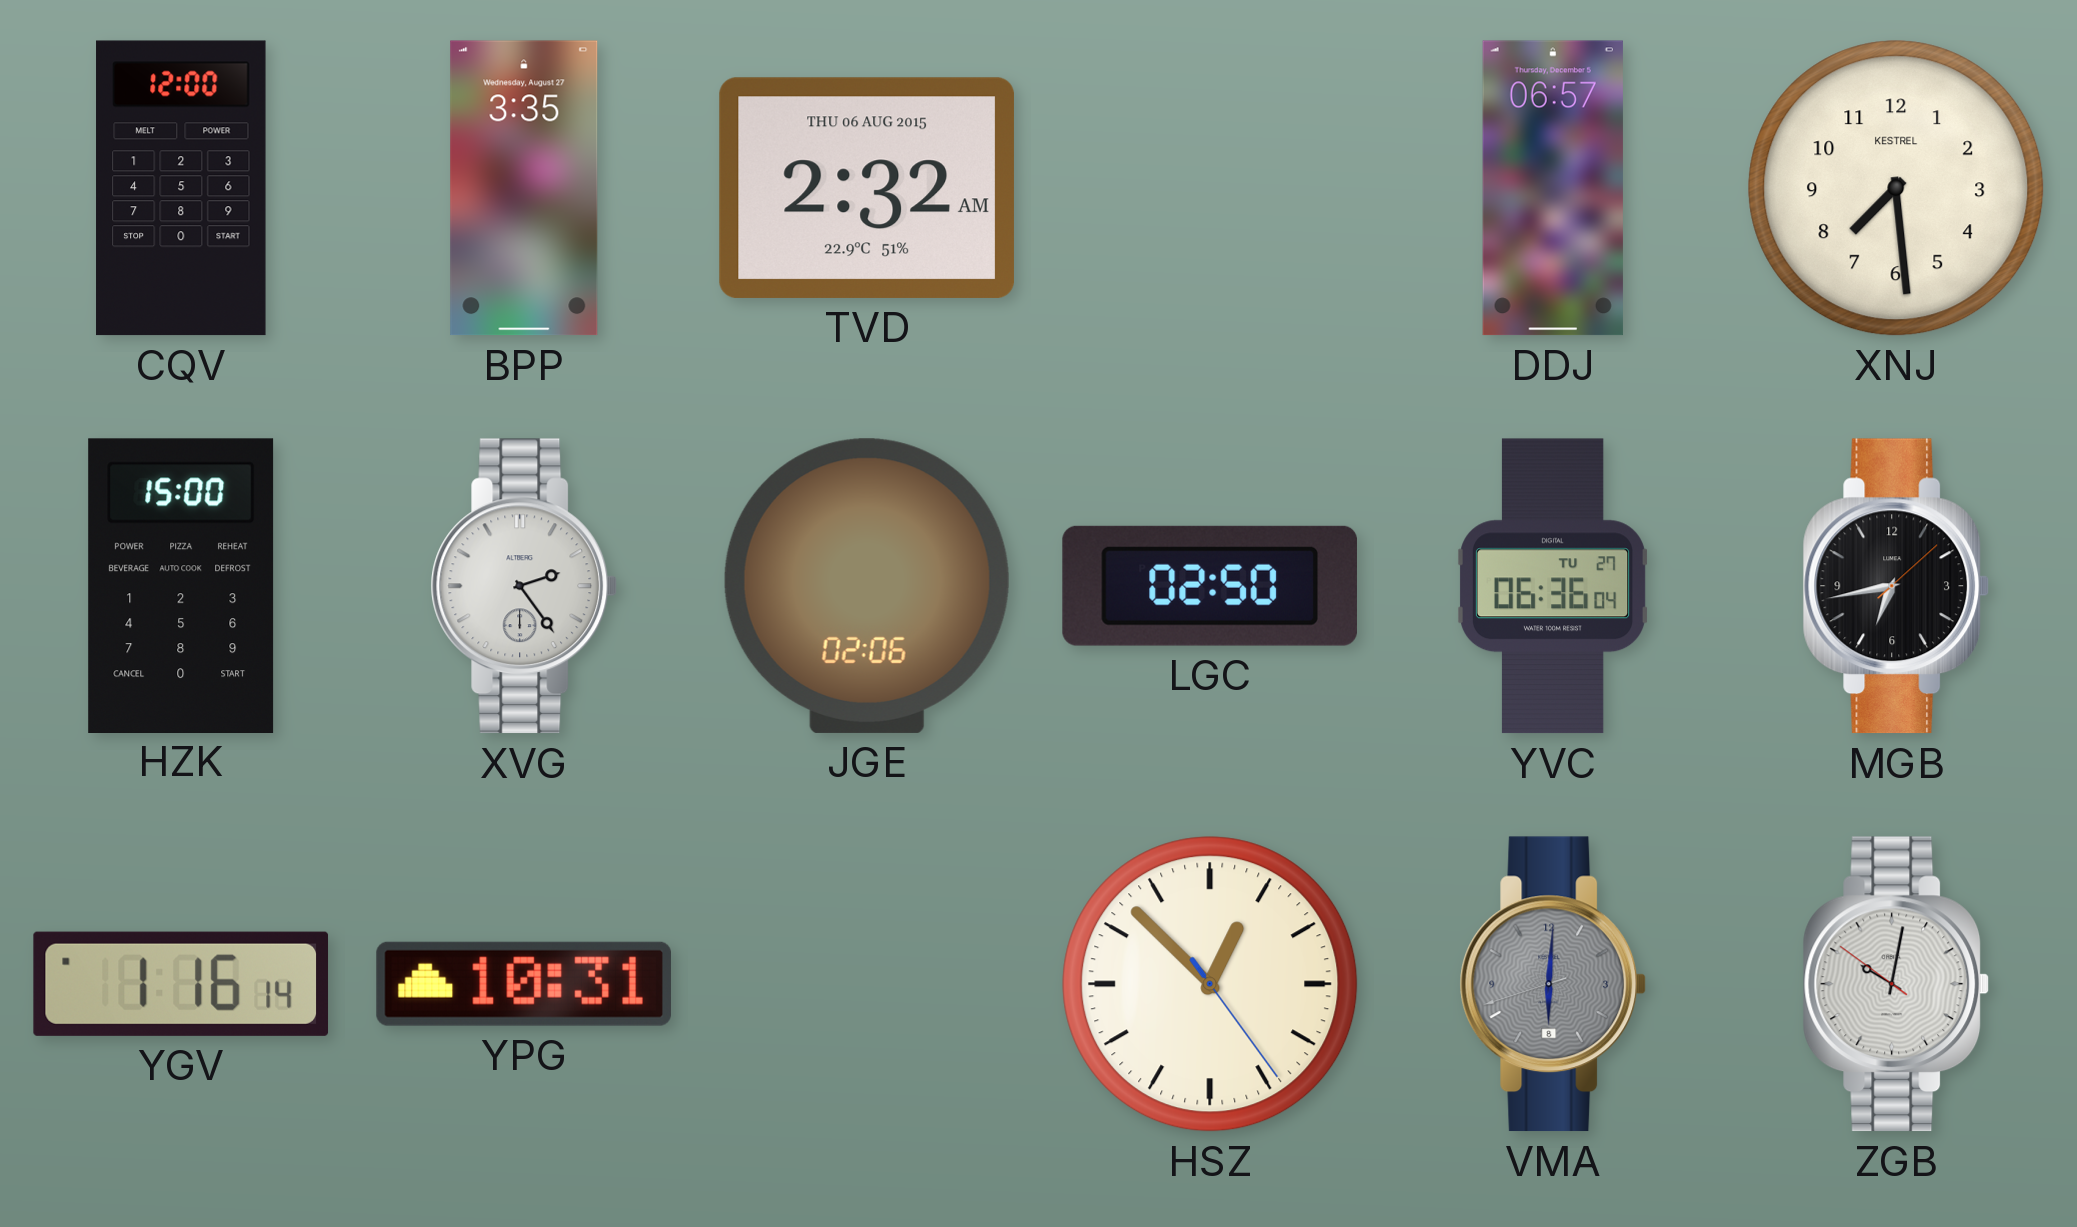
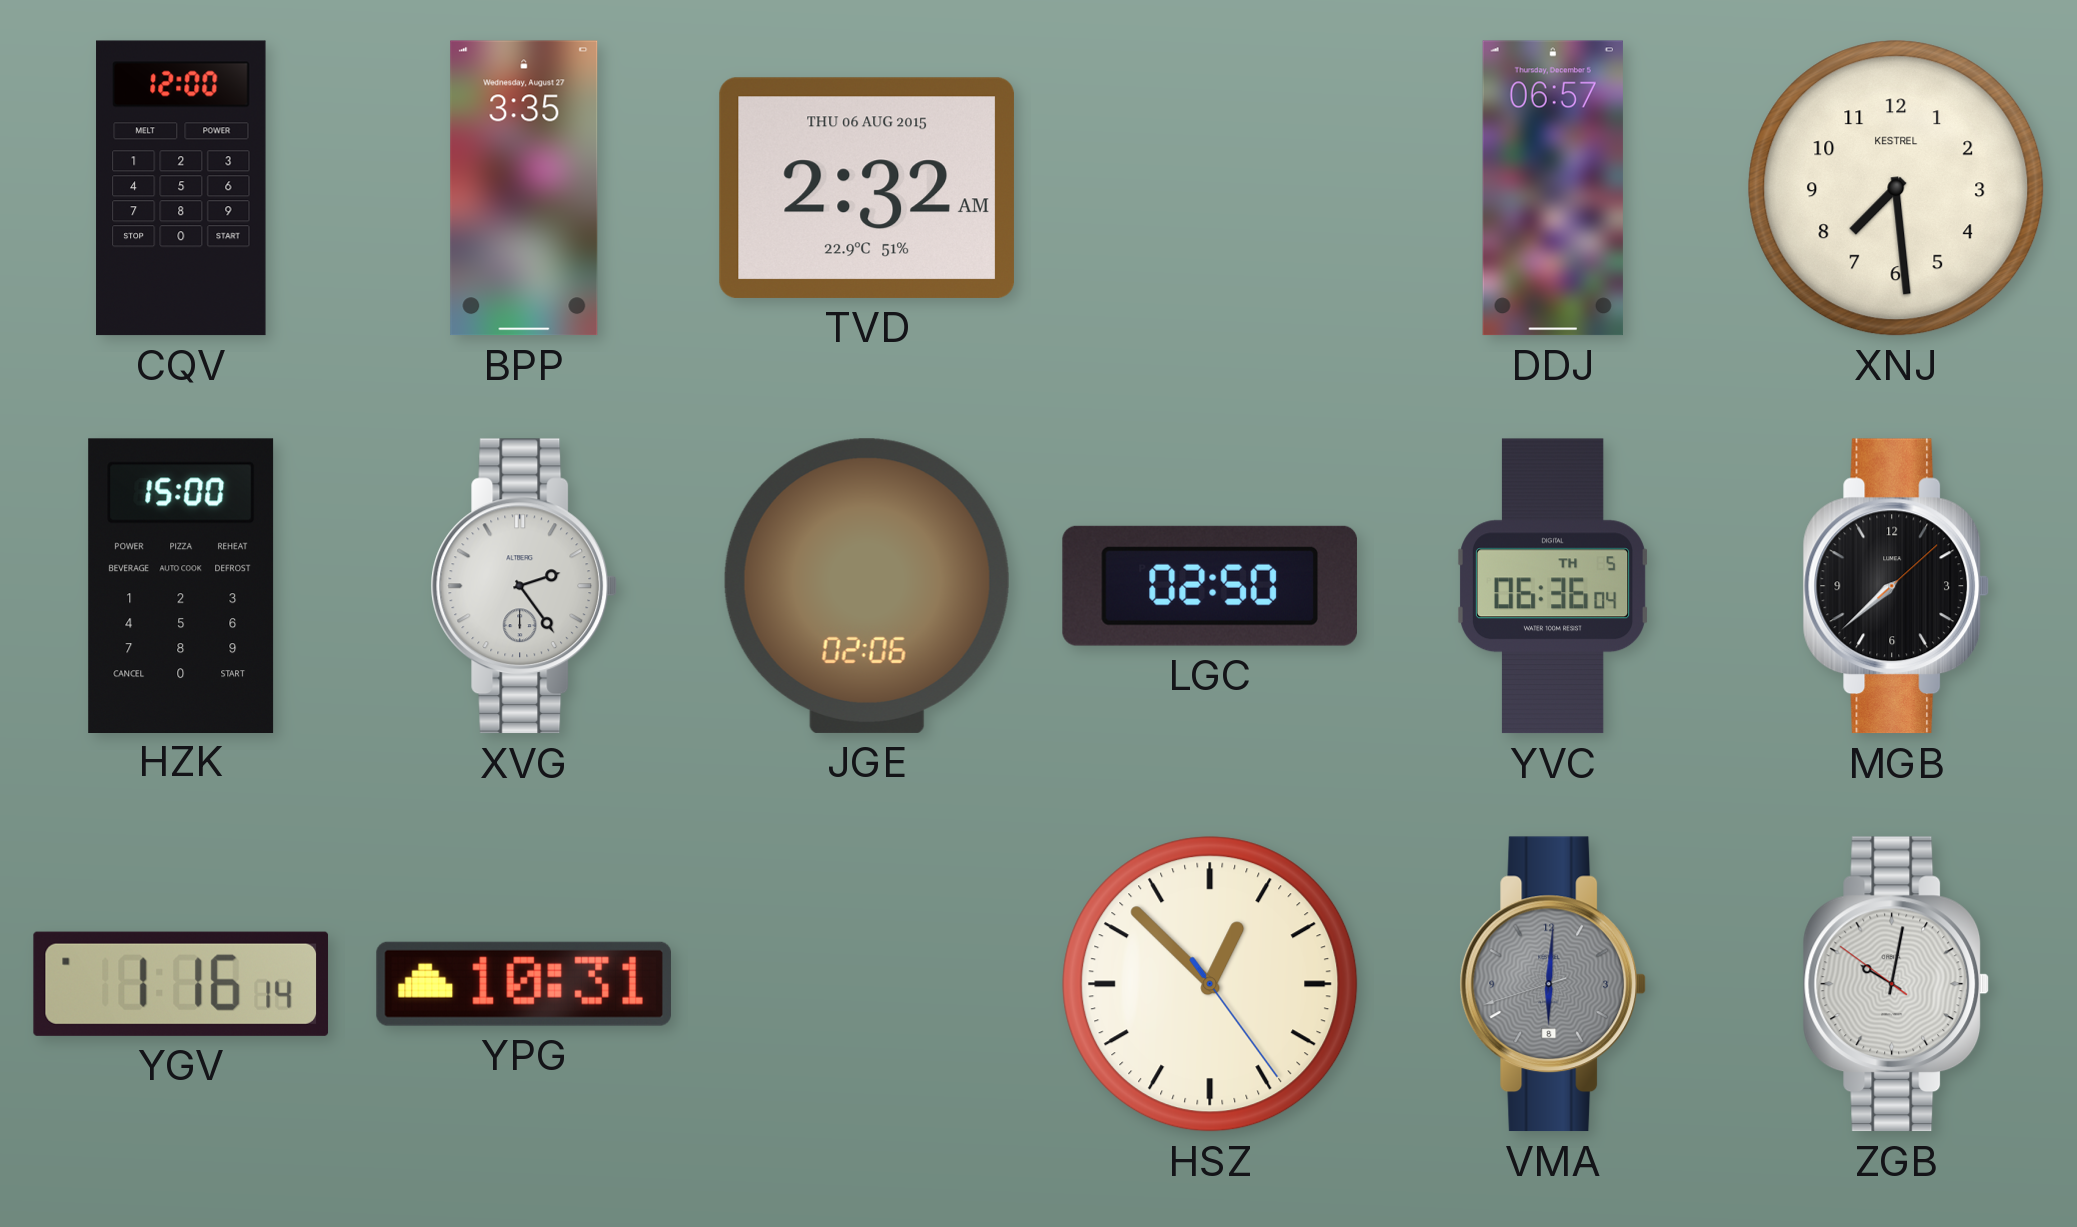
YVC date: TU 27 -> TH 5
MGB: 6:43 -> 7:38
